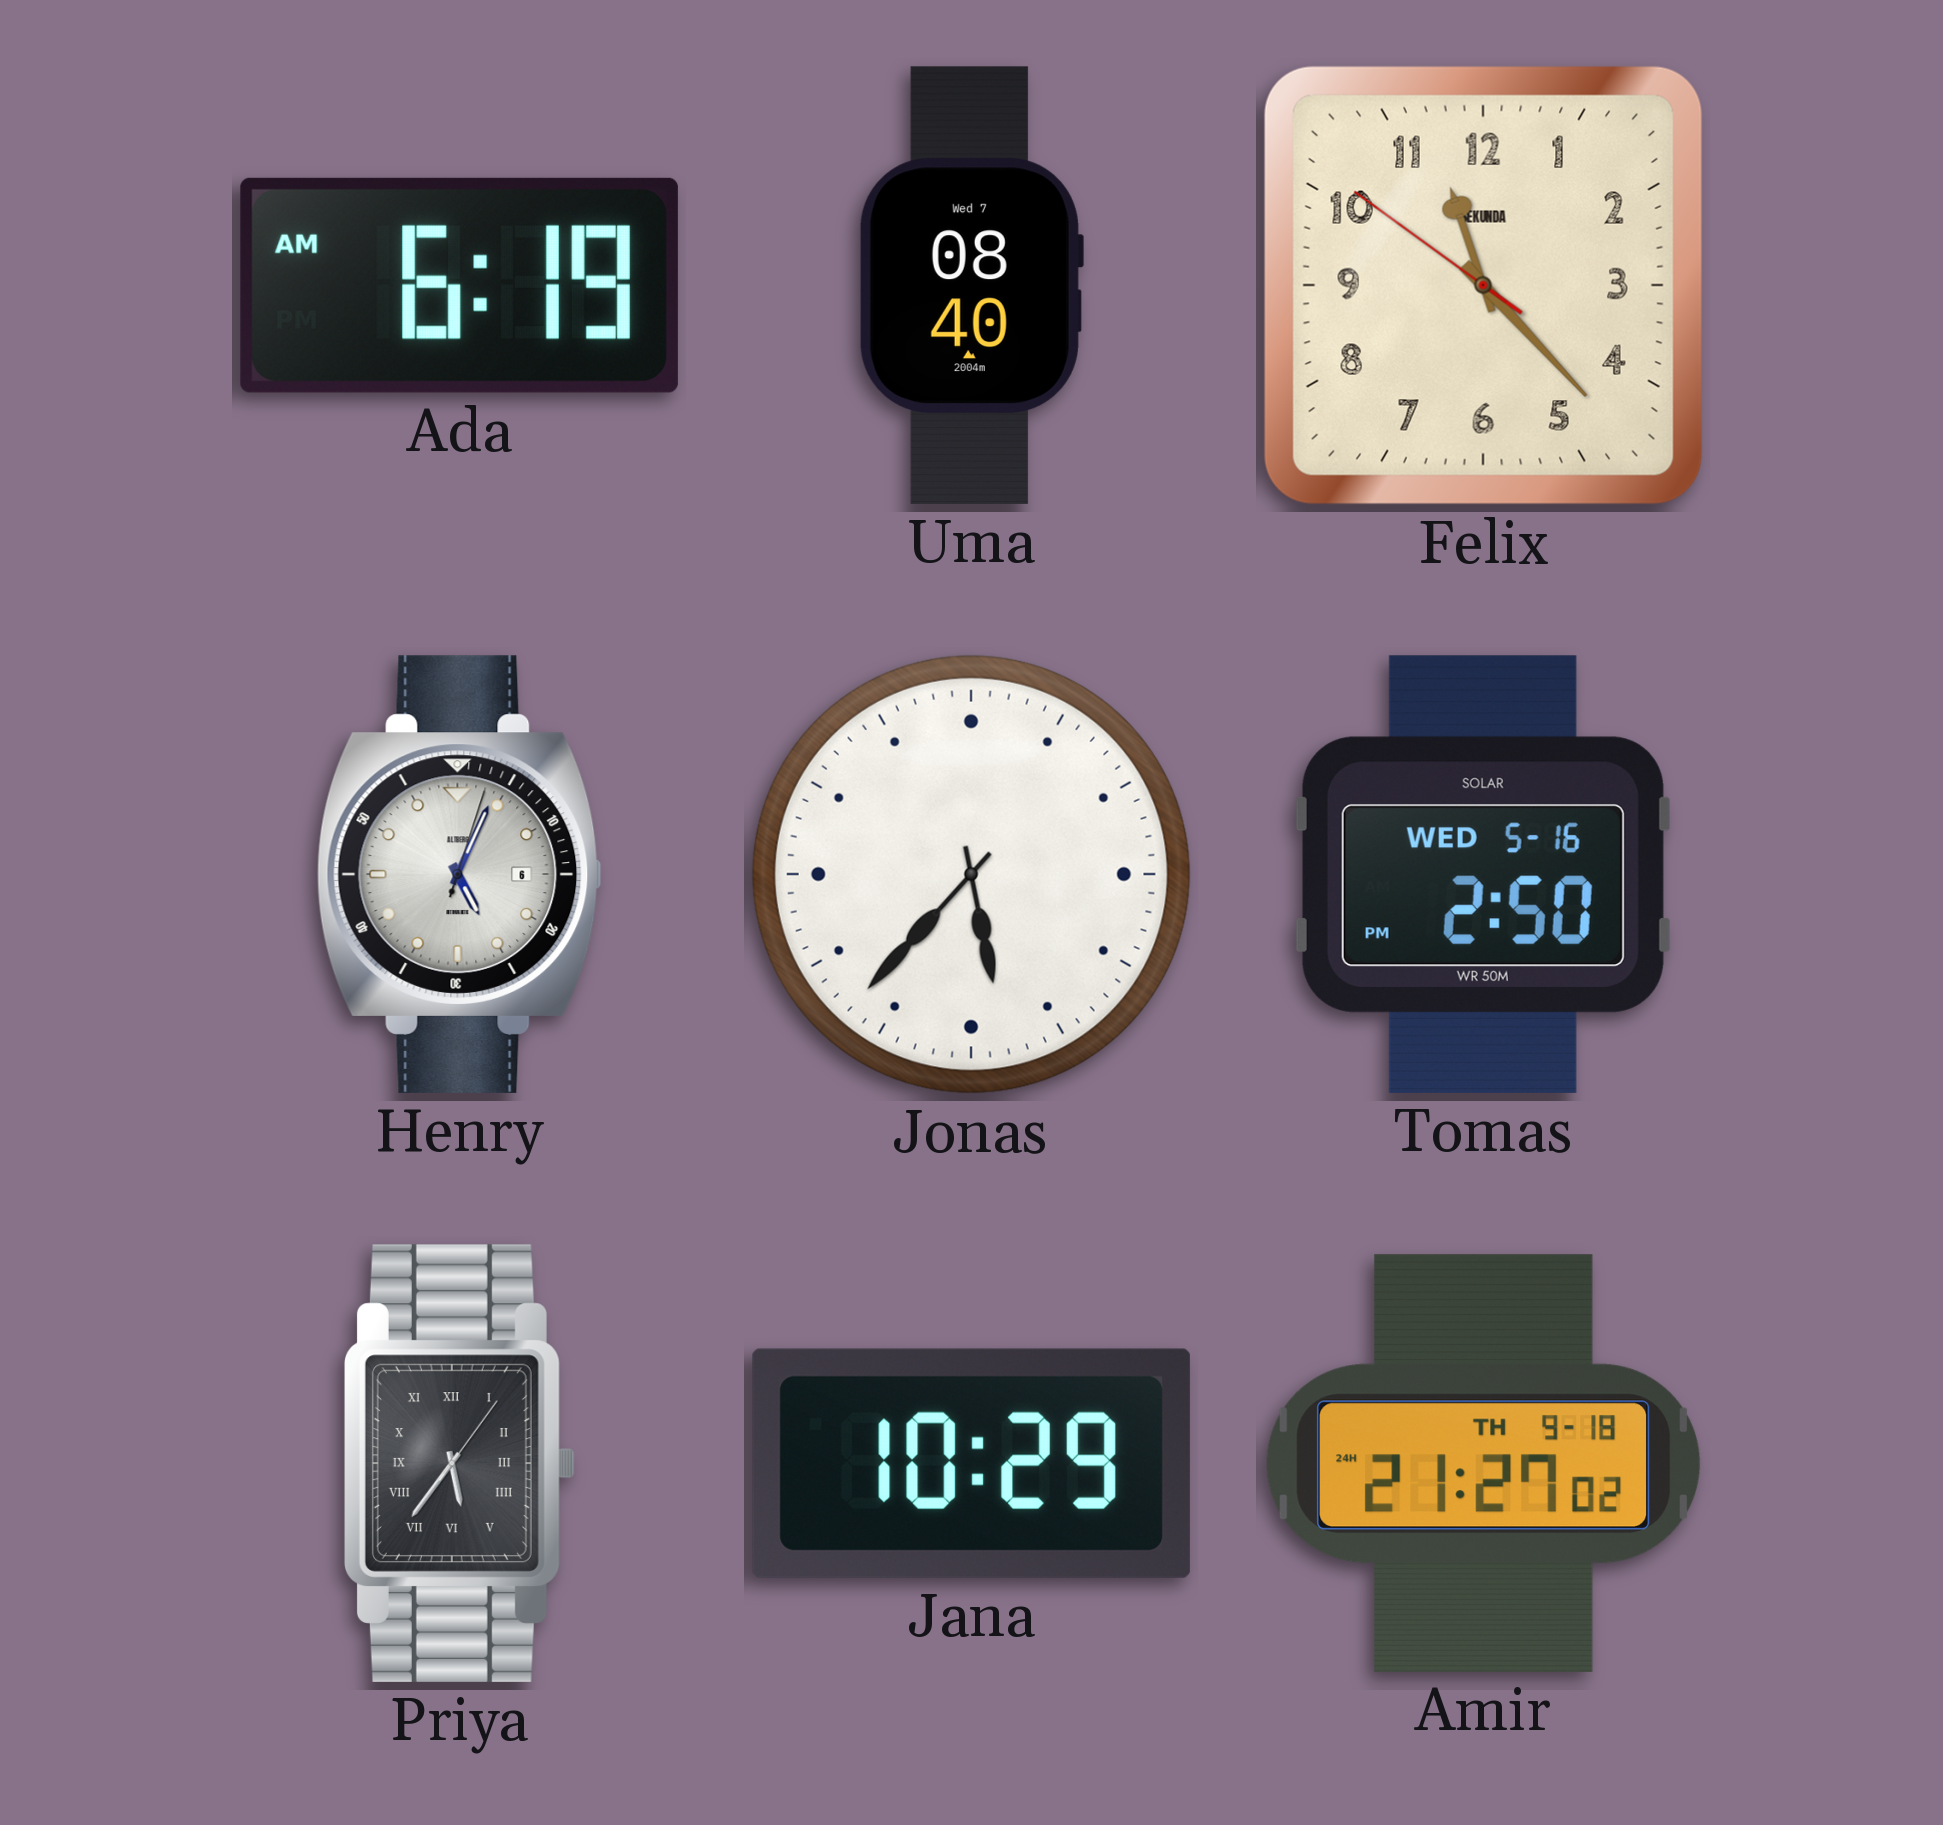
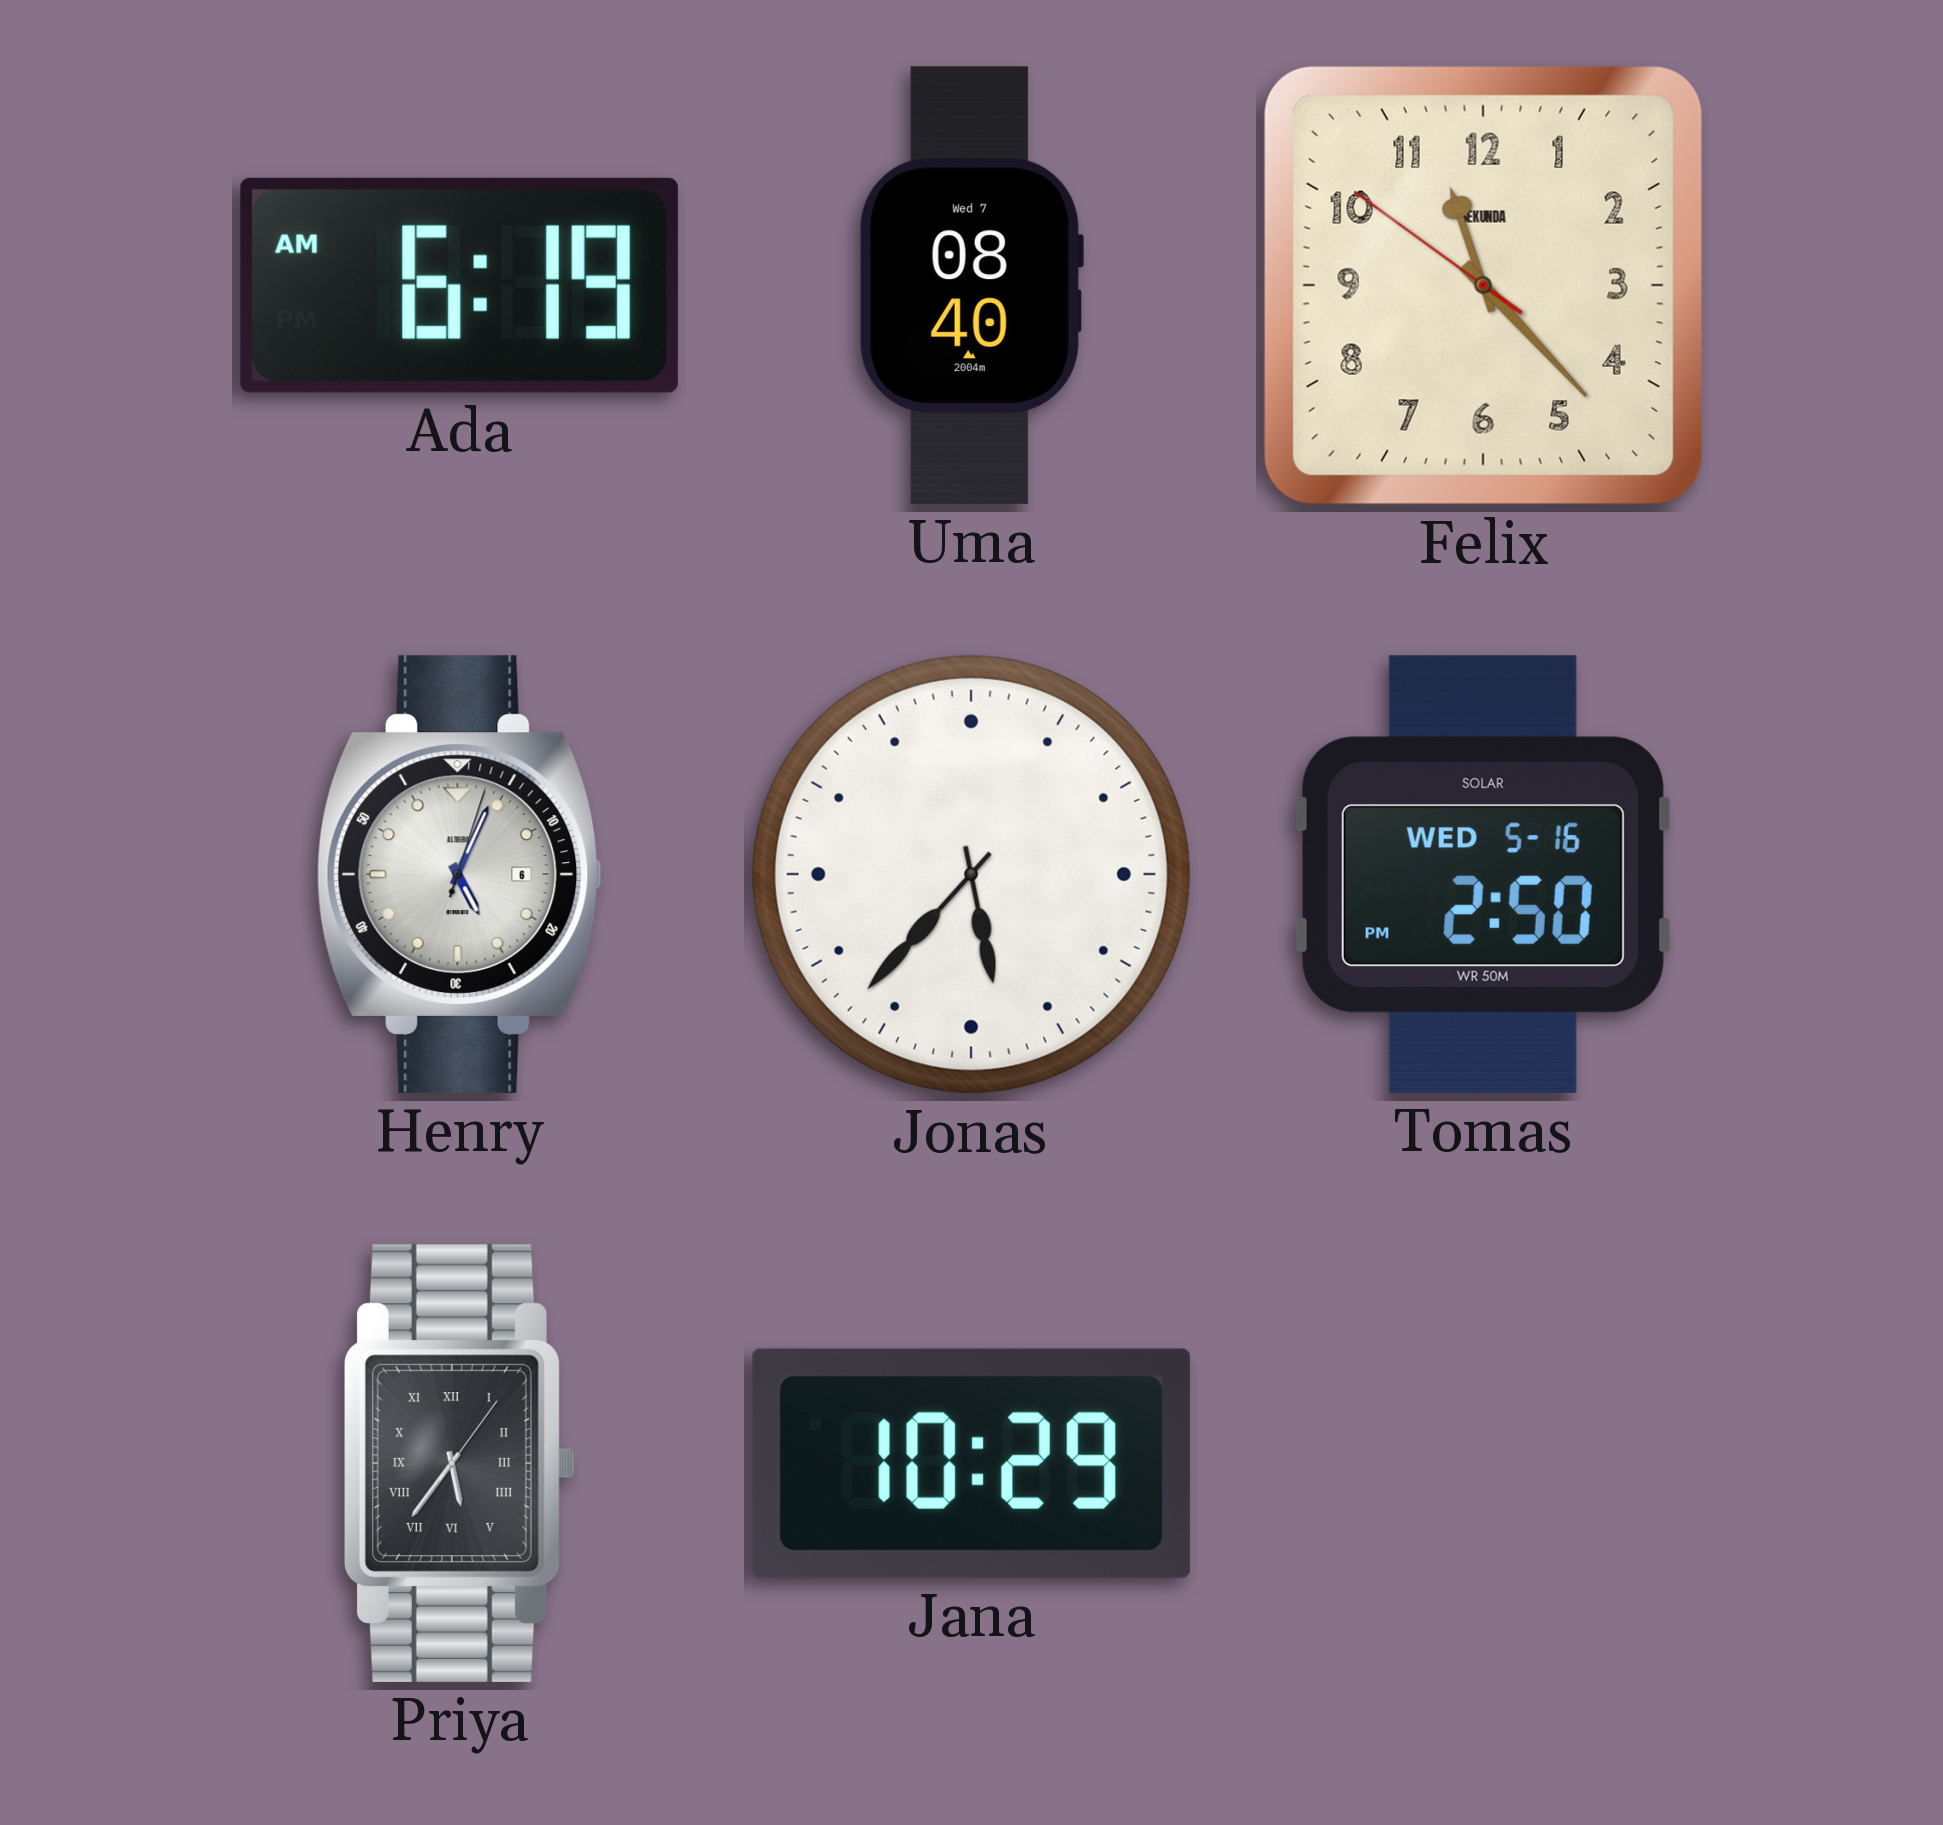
Amir: 21:27 -> none
